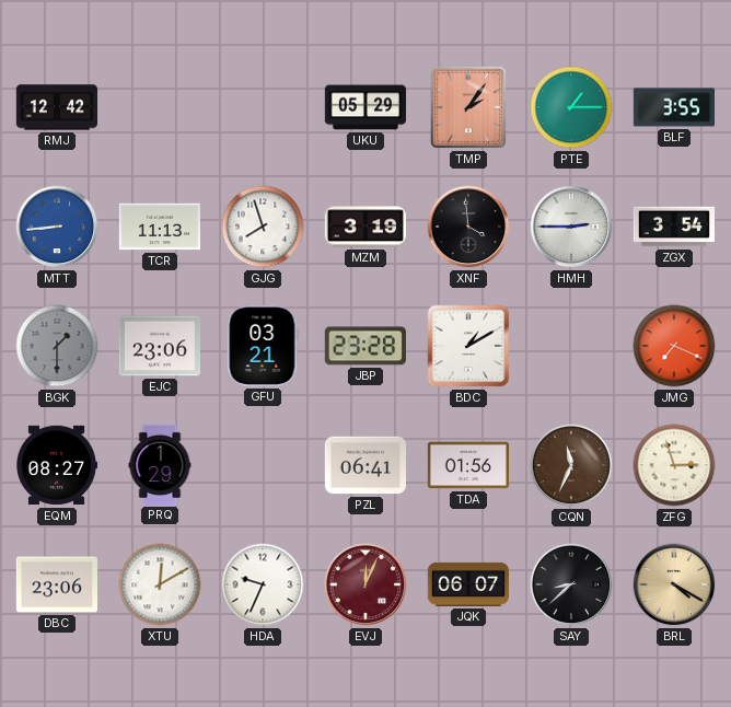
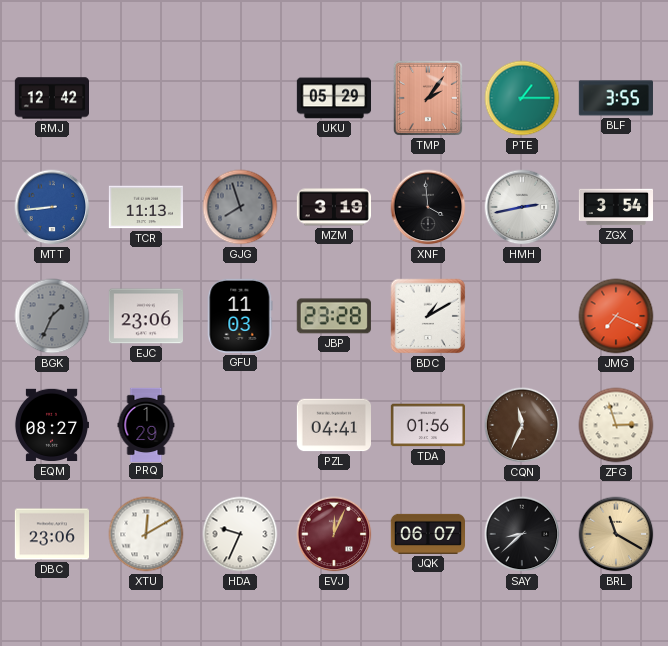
GJG dial: white -> grey
HMH: 2:45 -> 2:43
BGK: 1:30 -> 1:34
GFU: 03:21 -> 11:03
PZL: 06:41 -> 04:41
BRL: 4:20 -> 11:20
